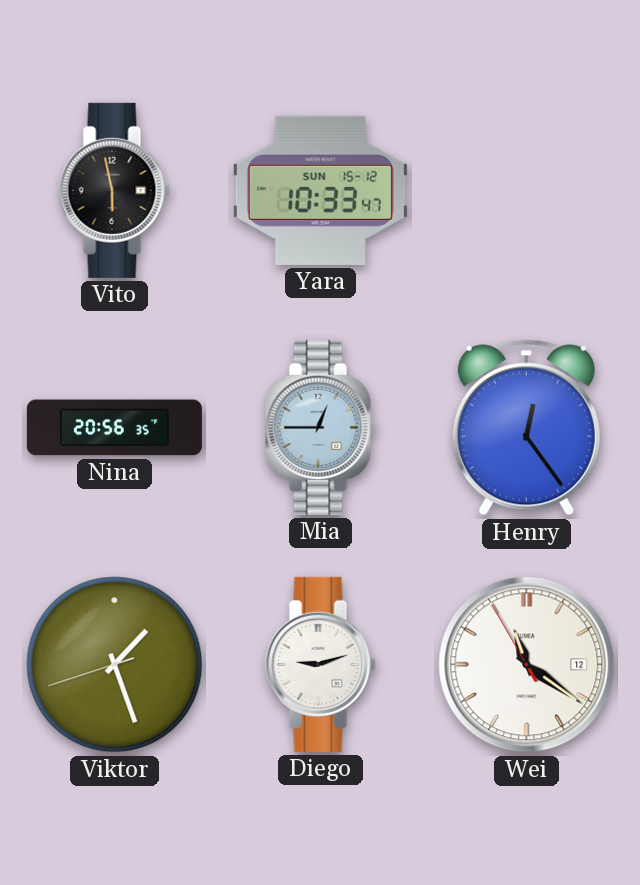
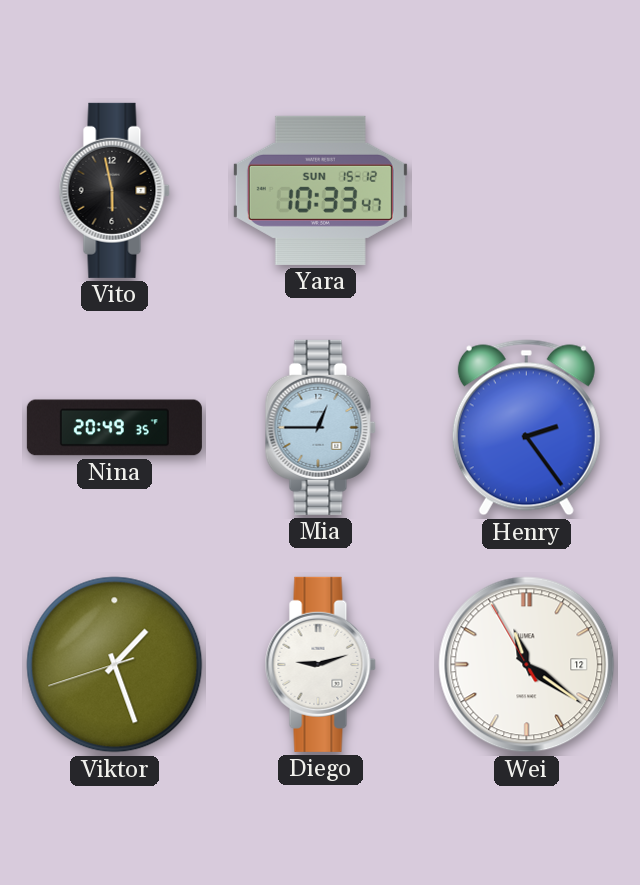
Nina: 20:56 -> 20:49
Henry: 12:24 -> 2:24
